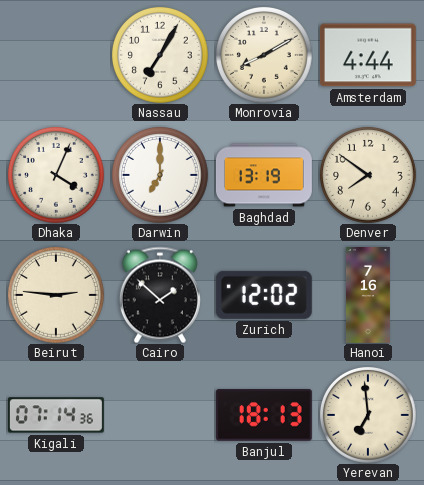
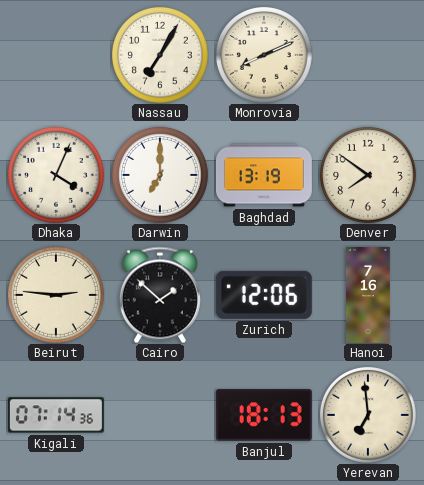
Monrovia: 8:10 -> 8:11
Amsterdam: 4:44 -> none
Zurich: 12:02 -> 12:06
